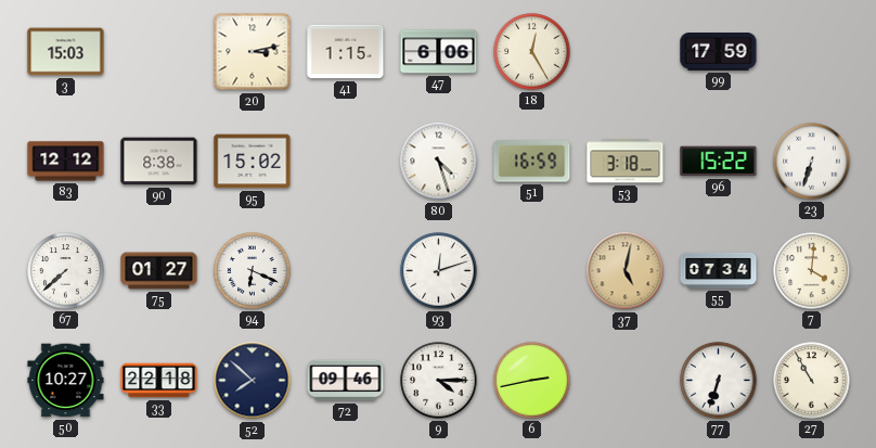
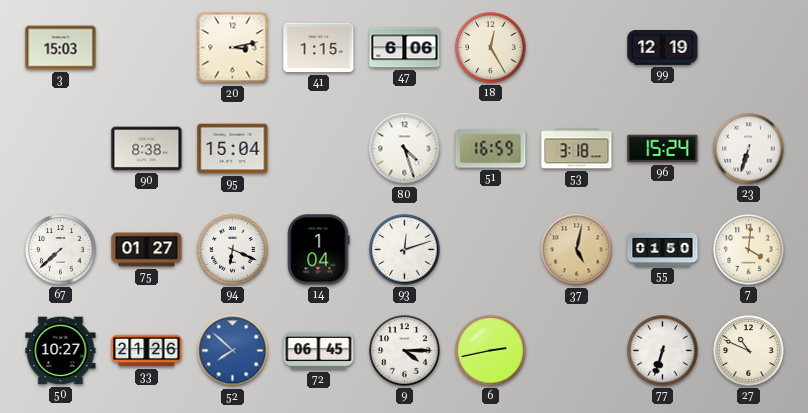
99: 17:59 -> 12:19
83: 12:12 -> none
95: 15:02 -> 15:04
96: 15:22 -> 15:24
14: none -> 1:04
55: 07:34 -> 01:50
33: 22:18 -> 21:26
52 dial: navy -> blue
72: 09:46 -> 06:45
27: 10:55 -> 10:49
